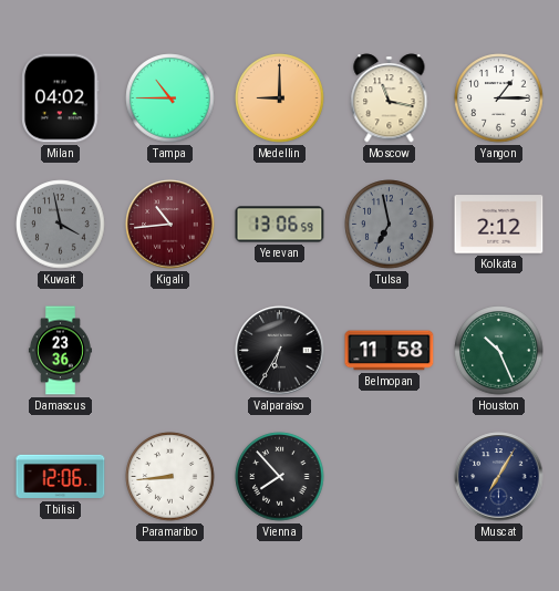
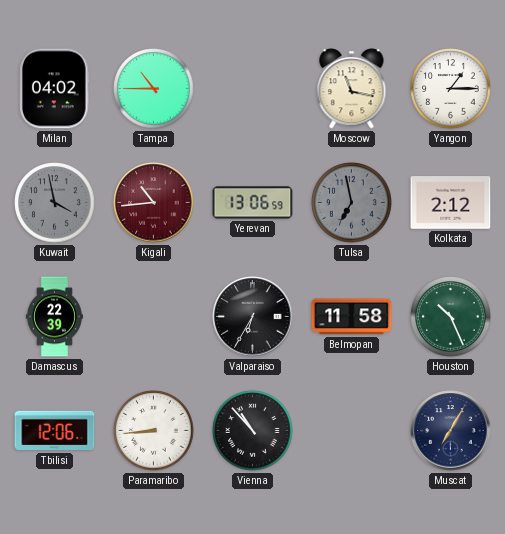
Medellin: 9:00 -> none
Damascus: 23:36 -> 22:39
Vienna: 7:53 -> 10:53
